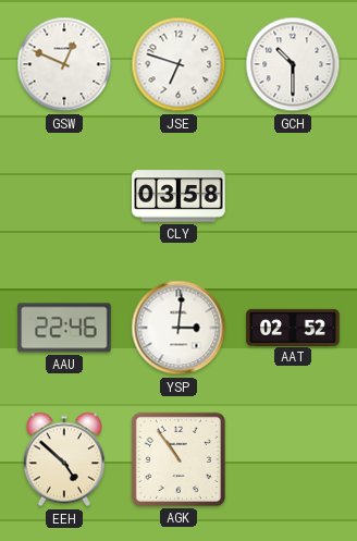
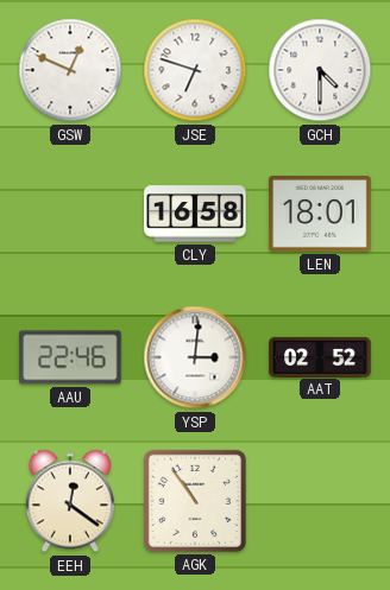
GCH: 10:30 -> 4:30
CLY: 03:58 -> 16:58
LEN: none -> 18:01
EEH: 4:52 -> 12:21
